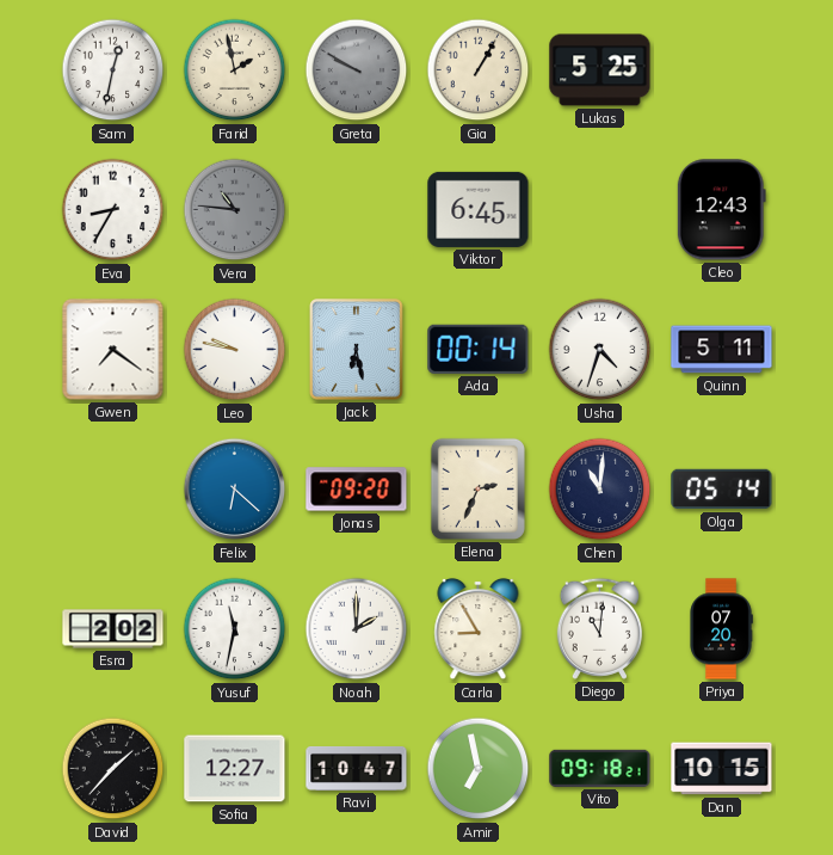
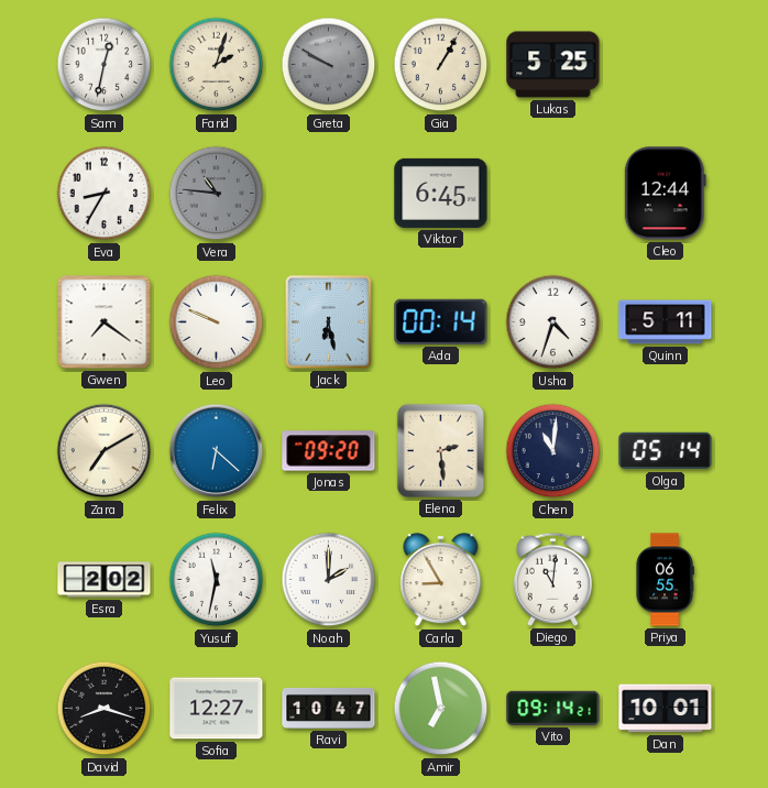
Farid: 1:58 -> 2:03
Cleo: 12:43 -> 12:44
Leo: 9:47 -> 9:49
Zara: none -> 7:10
Elena: 2:34 -> 2:29
Priya: 07:20 -> 06:55
David: 1:37 -> 8:18
Vito: 09:18 -> 09:14
Dan: 10:15 -> 10:01
